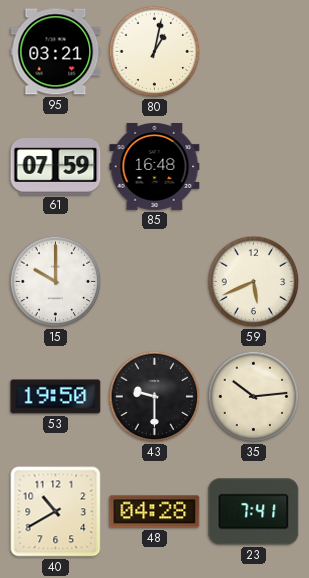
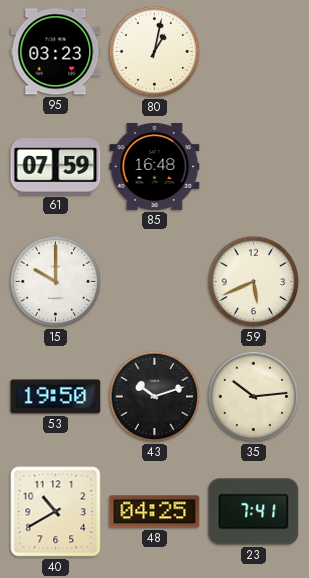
95: 03:21 -> 03:23
43: 9:30 -> 10:12
48: 04:28 -> 04:25
